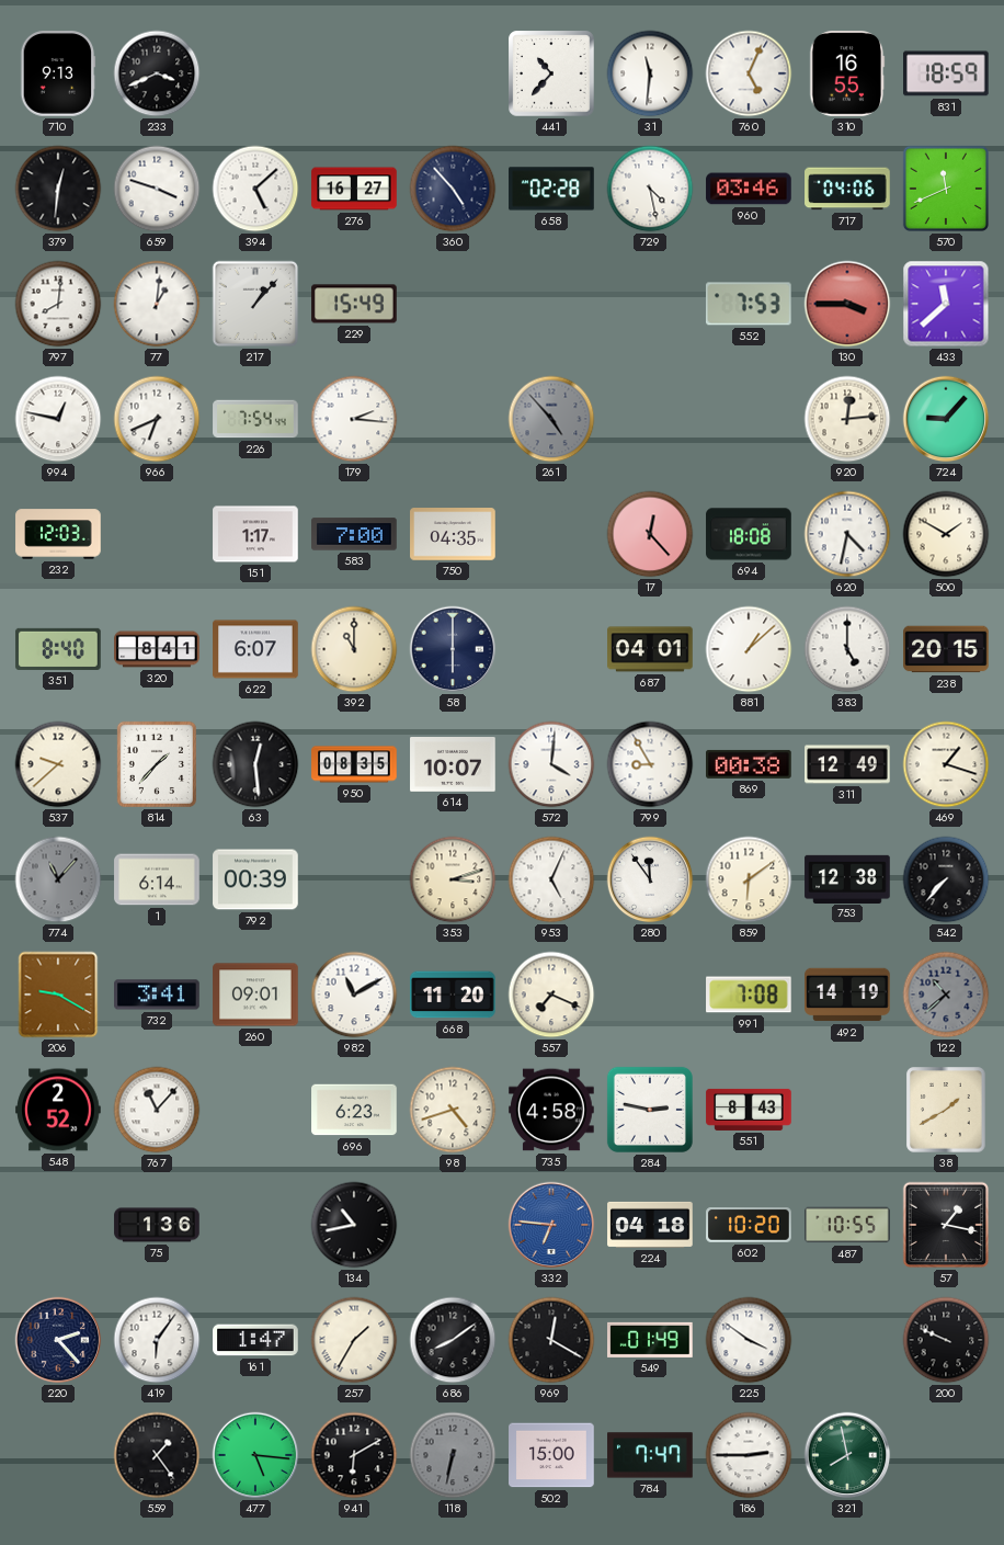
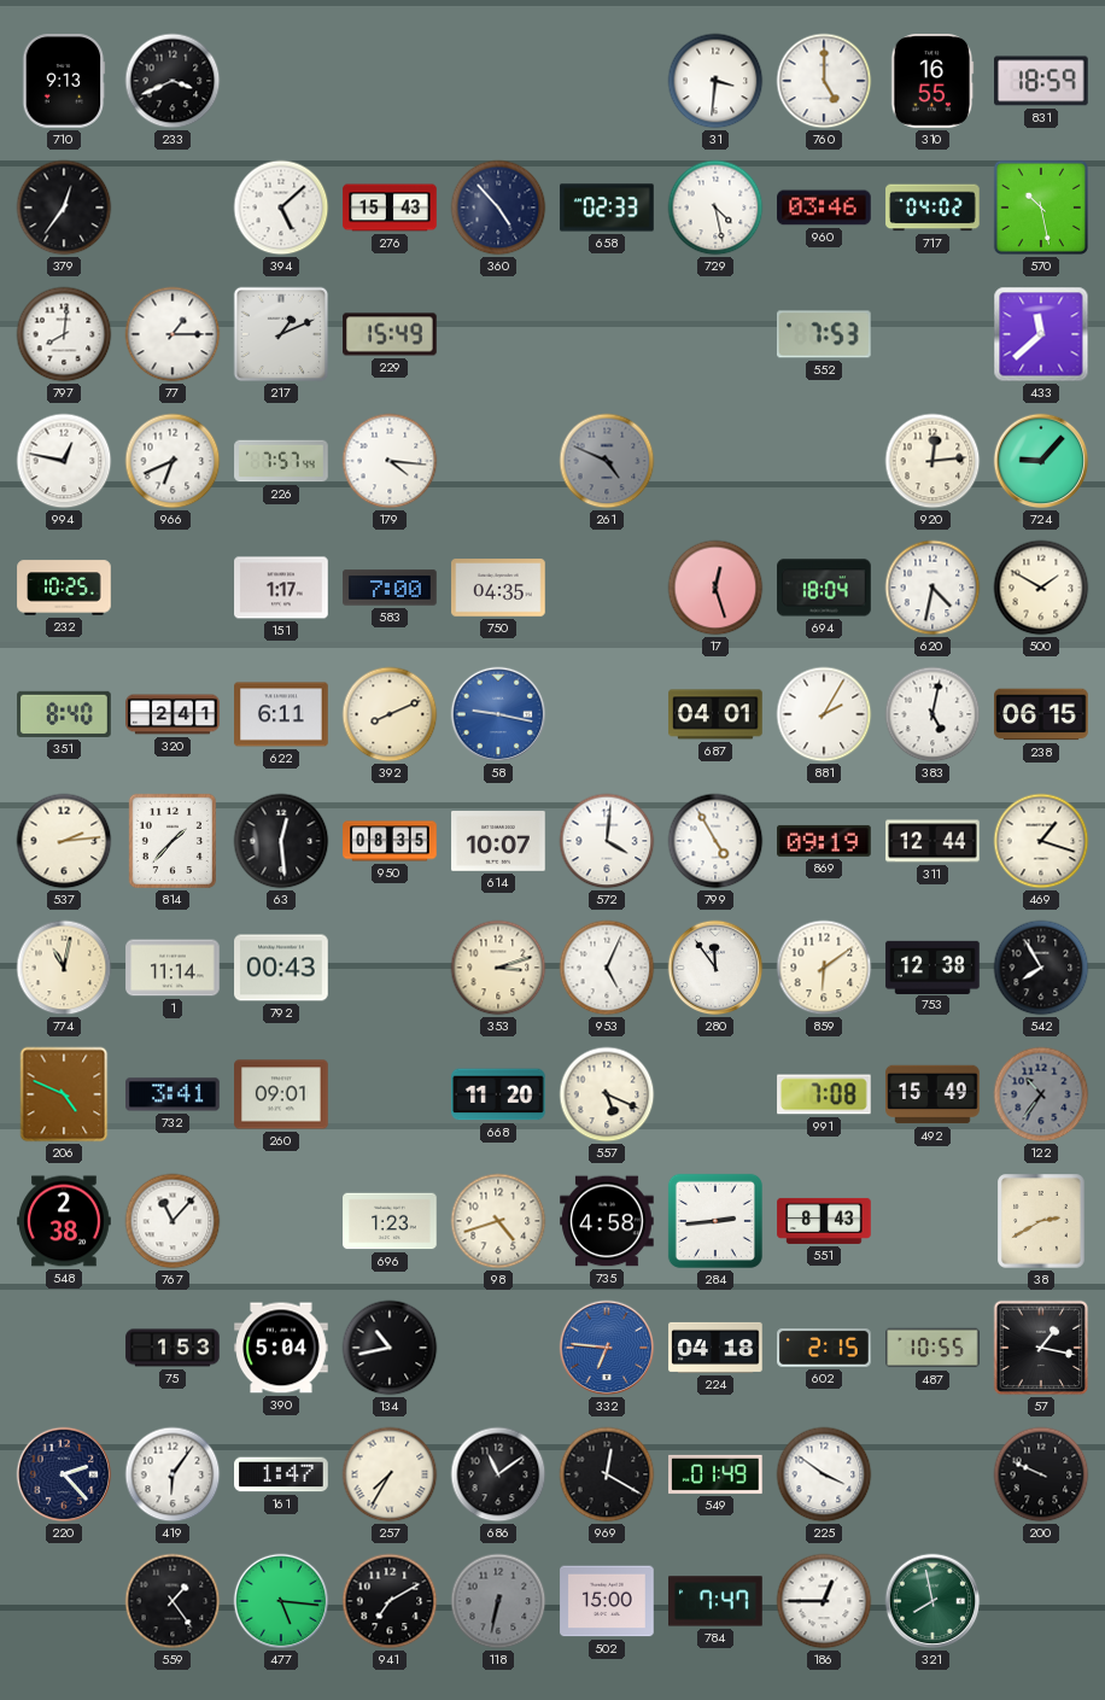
441: 10:37 -> none
31: 11:31 -> 3:31
760: 5:04 -> 5:00
379: 12:31 -> 12:36
659: 3:48 -> none
276: 16:27 -> 15:43
658: 02:28 -> 02:33
717: 04:06 -> 04:02
570: 11:41 -> 10:28
77: 1:01 -> 1:15
217: 1:07 -> 1:11
130: 3:45 -> none
226: 7:54 -> 7:57
179: 2:16 -> 4:16
261: 4:53 -> 4:49
232: 12:03 -> 10:25
17: 12:23 -> 12:27
694: 18:08 -> 18:04
320: 8:41 -> 2:41
622: 6:07 -> 6:11
392: 11:00 -> 8:11
58: 6:00 -> 9:17
58 dial: navy -> blue
881: 1:08 -> 2:05
383: 5:00 -> 5:02
238: 20:15 -> 06:15
537: 9:38 -> 2:14
799: 8:55 -> 4:55
869: 00:38 -> 09:19
311: 12:49 -> 12:44
774: 11:07 -> 11:02
774 dial: grey -> cream
1: 6:14 -> 11:14
792: 00:39 -> 00:43
542: 7:37 -> 7:55
206: 9:20 -> 4:49
982: 11:10 -> none
557: 7:19 -> 5:19
492: 14:19 -> 15:49
122: 10:38 -> 10:36
548: 2:52 -> 2:38
696: 6:23 -> 1:23
284: 2:47 -> 2:44
38: 1:40 -> 2:40
75: 1:36 -> 1:53
390: none -> 5:04
602: 10:20 -> 2:15
257: 1:35 -> 7:35
686: 8:09 -> 11:09
941: 6:10 -> 7:10
186: 2:45 -> 12:45
